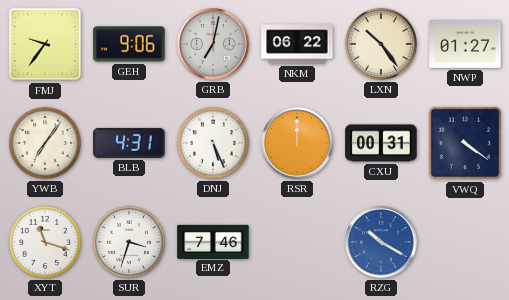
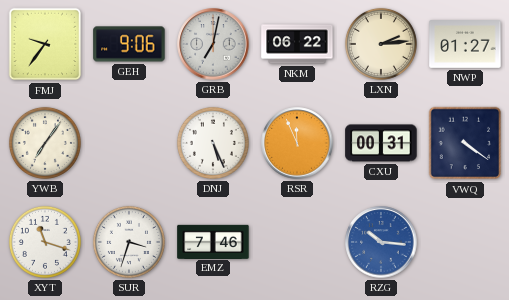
LXN: 10:24 -> 2:14
BLB: 4:31 -> none
RSR: 12:00 -> 11:56
RZG: 10:20 -> 10:16
